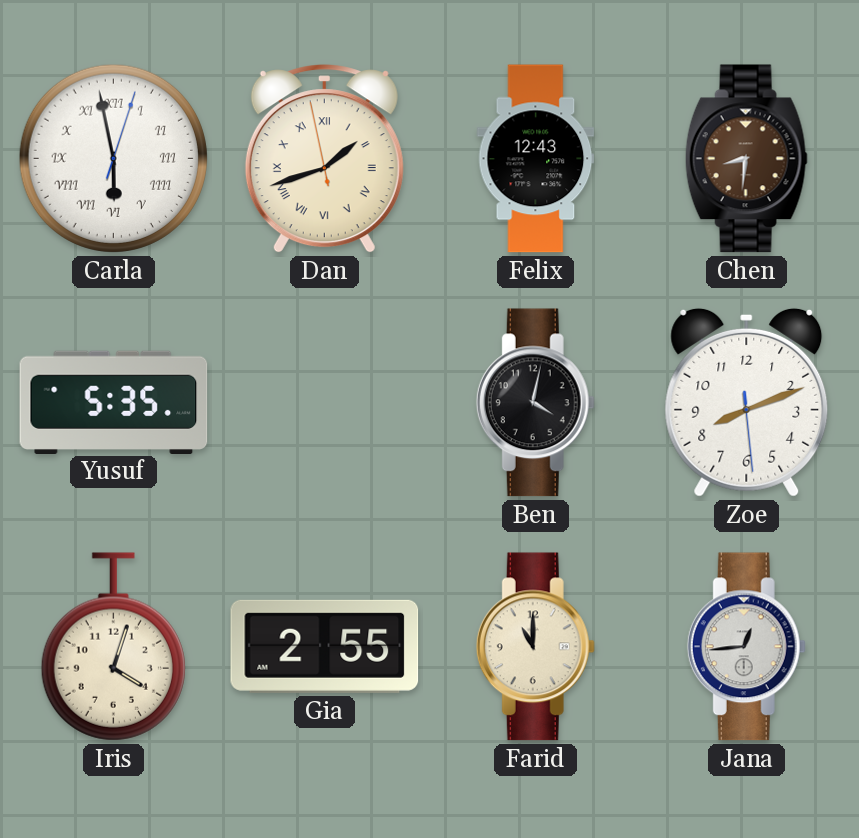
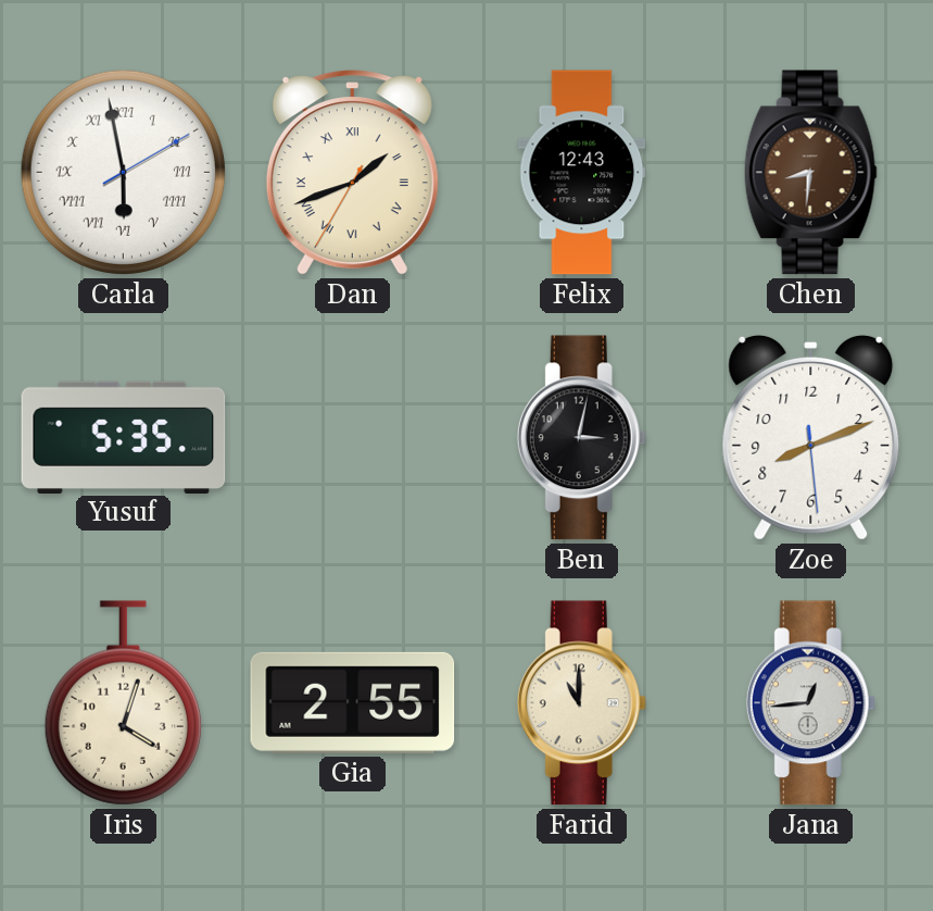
Carla: 5:58:03 -> 5:58:10
Dan: 1:41:58 -> 1:41:35
Ben: 4:02 -> 3:02
